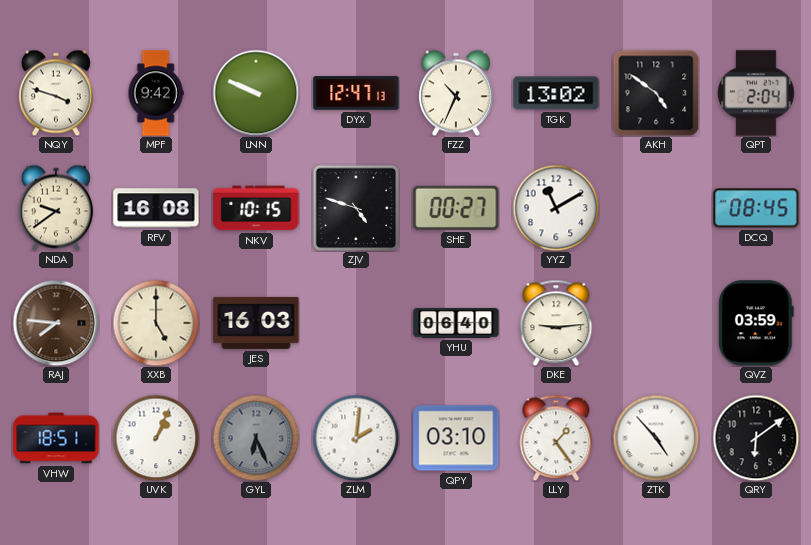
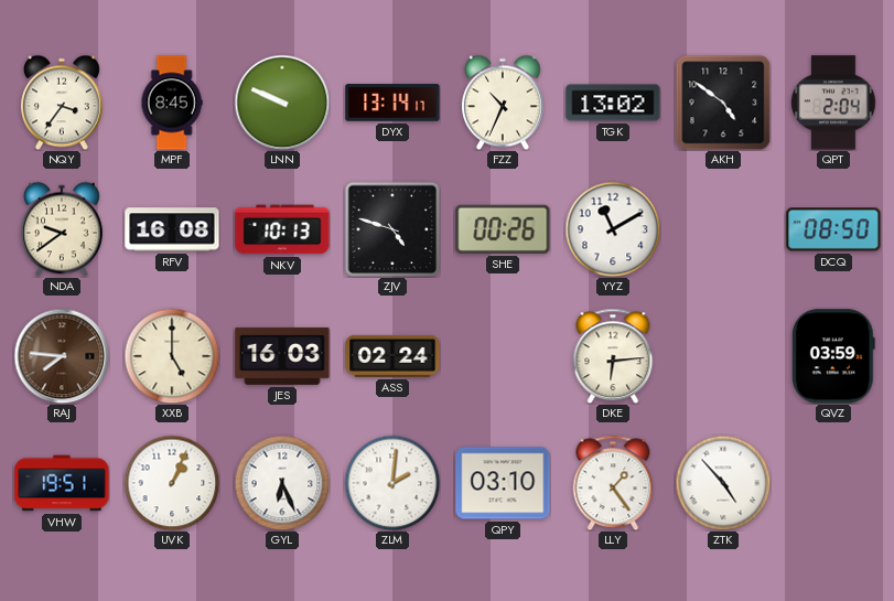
NQY: 3:48 -> 3:36
MPF: 9:42 -> 8:45
DYX: 12:47 -> 13:14
NKV: 10:15 -> 10:13
SHE: 00:27 -> 00:26
DCQ: 08:45 -> 08:50
ASS: none -> 02:24
YHU: 06:40 -> none
DKE: 9:14 -> 6:14
VHW: 18:51 -> 19:51
GYL dial: grey -> white
QRY: 6:09 -> none
